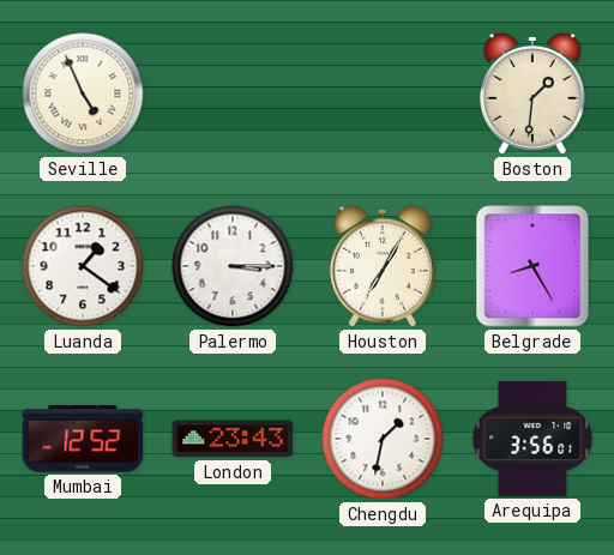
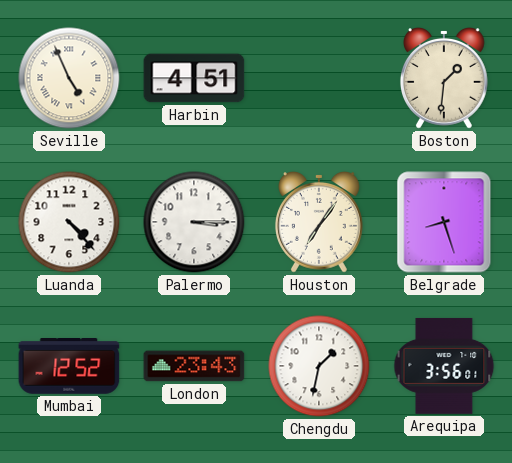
Harbin: none -> 4:51
Luanda: 1:21 -> 4:23
Houston: 7:05 -> 7:06
Belgrade: 8:25 -> 8:27
